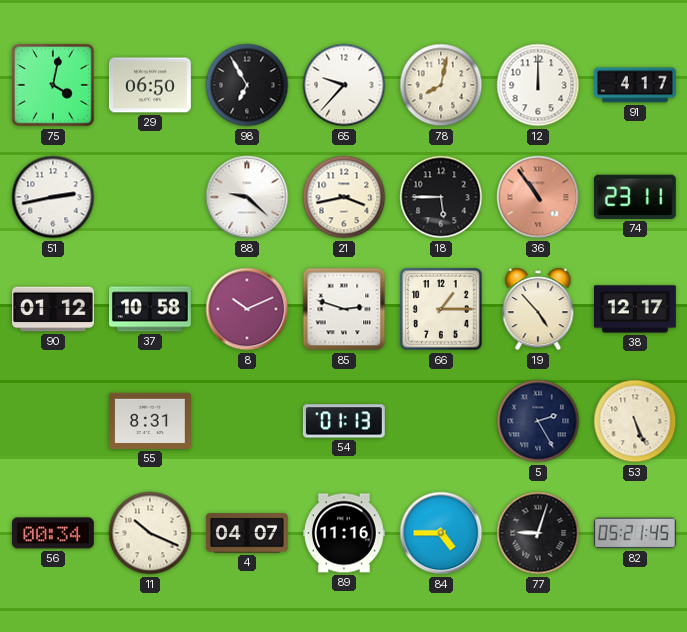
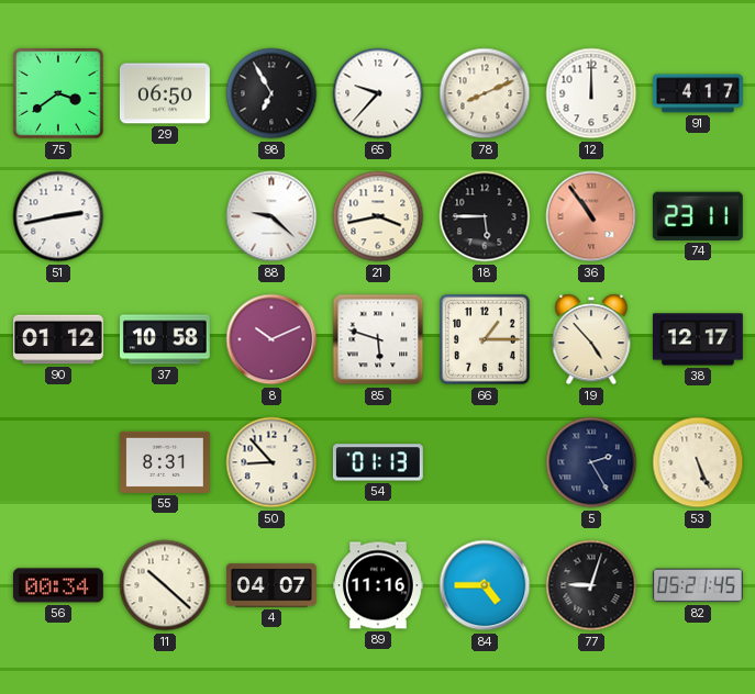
75: 4:02 -> 3:39
78: 8:02 -> 8:11
85: 2:48 -> 5:48
50: none -> 8:53
11: 10:19 -> 10:22
